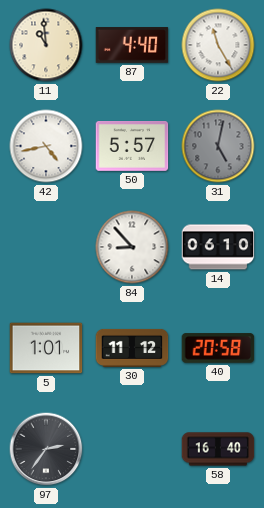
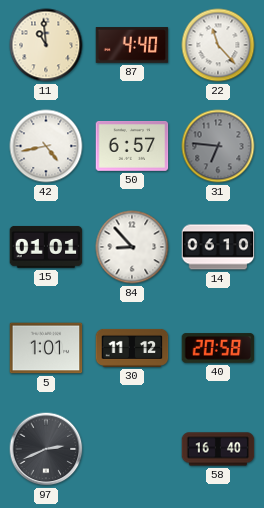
22: 11:25 -> 11:23
50: 5:57 -> 6:57
31: 5:02 -> 6:46
15: none -> 01:01
97: 2:36 -> 2:41
